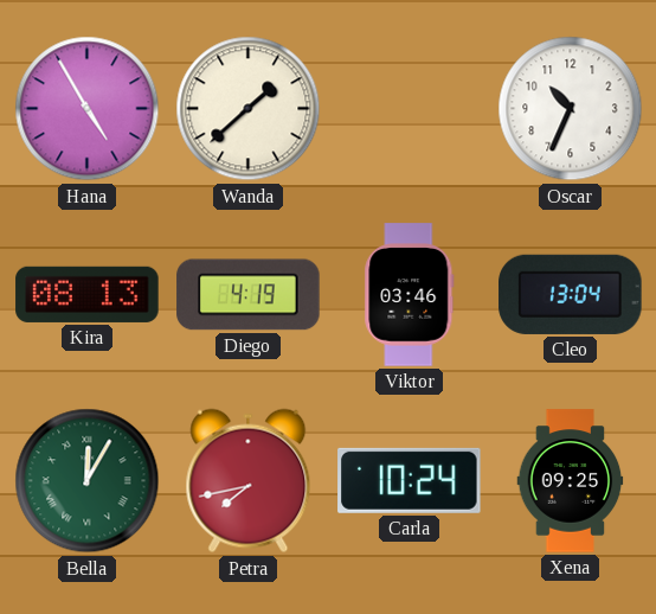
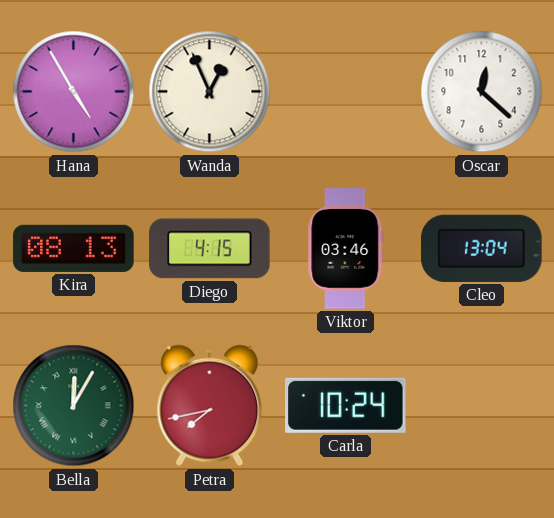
Wanda: 1:38 -> 12:56
Oscar: 10:34 -> 12:22
Diego: 4:19 -> 4:15
Xena: 09:25 -> none
